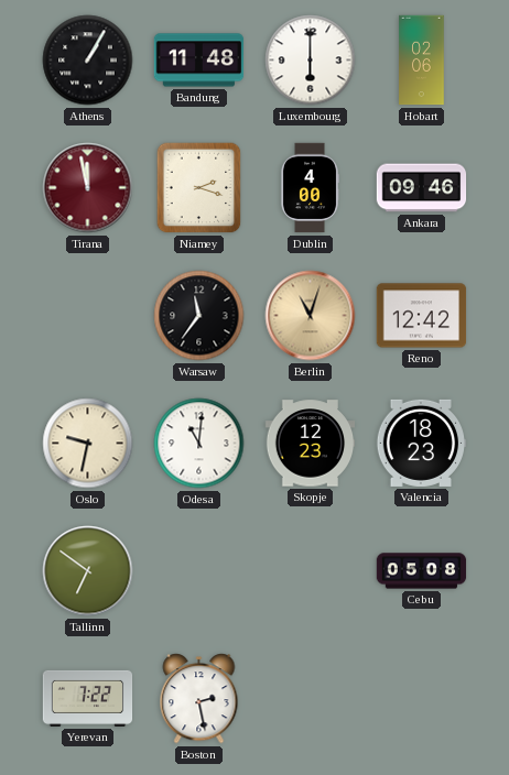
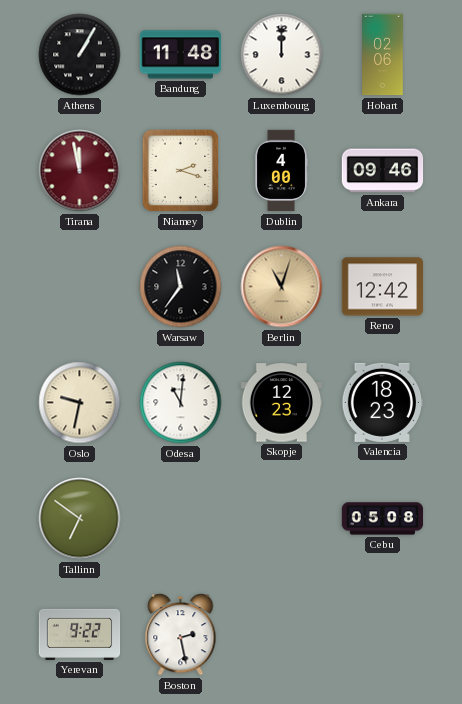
Luxembourg: 6:00 -> 12:00
Yerevan: 7:22 -> 9:22
